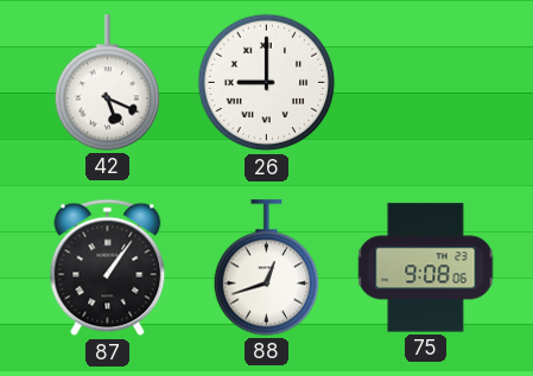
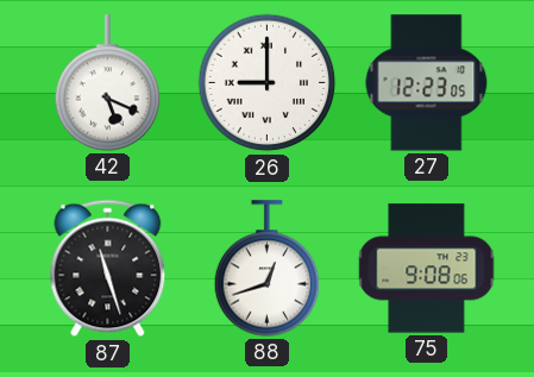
27: none -> 12:23
87: 1:06 -> 11:27
